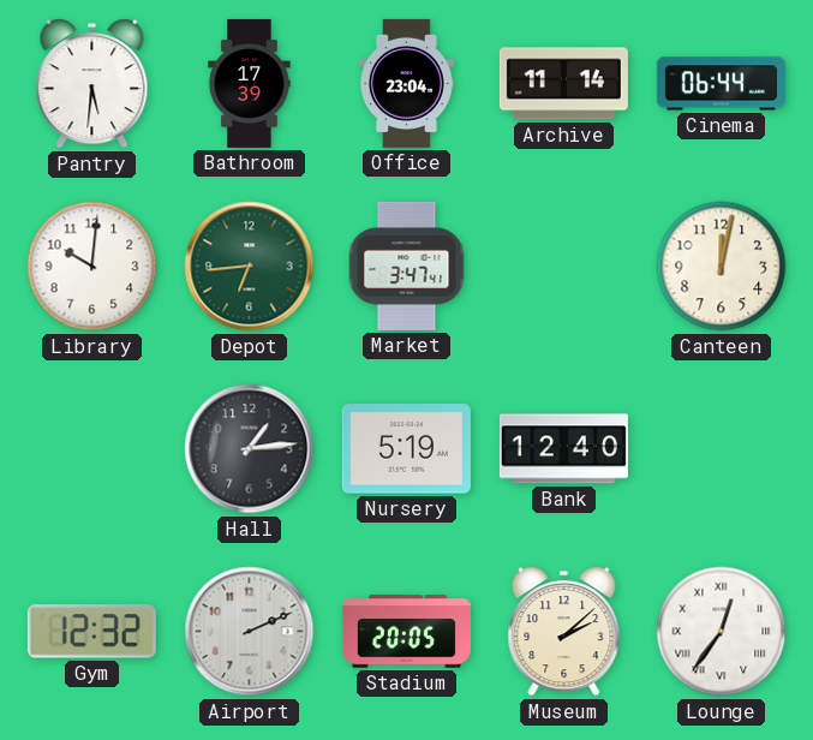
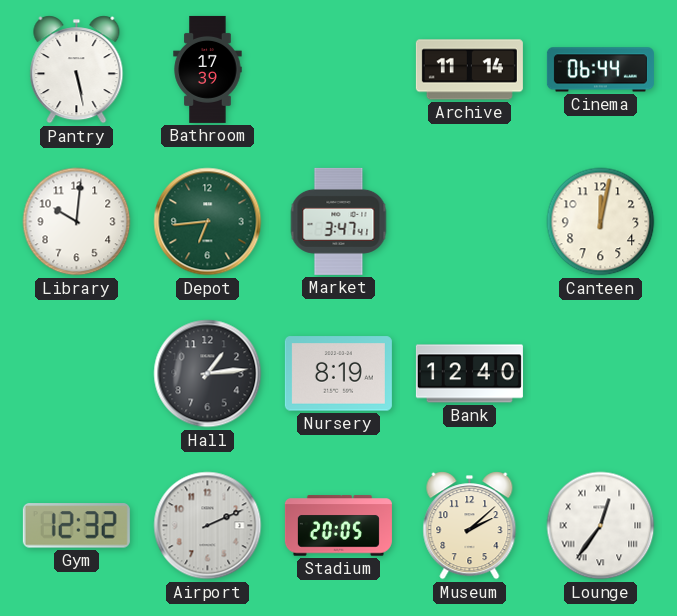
Pantry: 5:31 -> 5:28
Office: 23:04 -> none
Nursery: 5:19 -> 8:19
